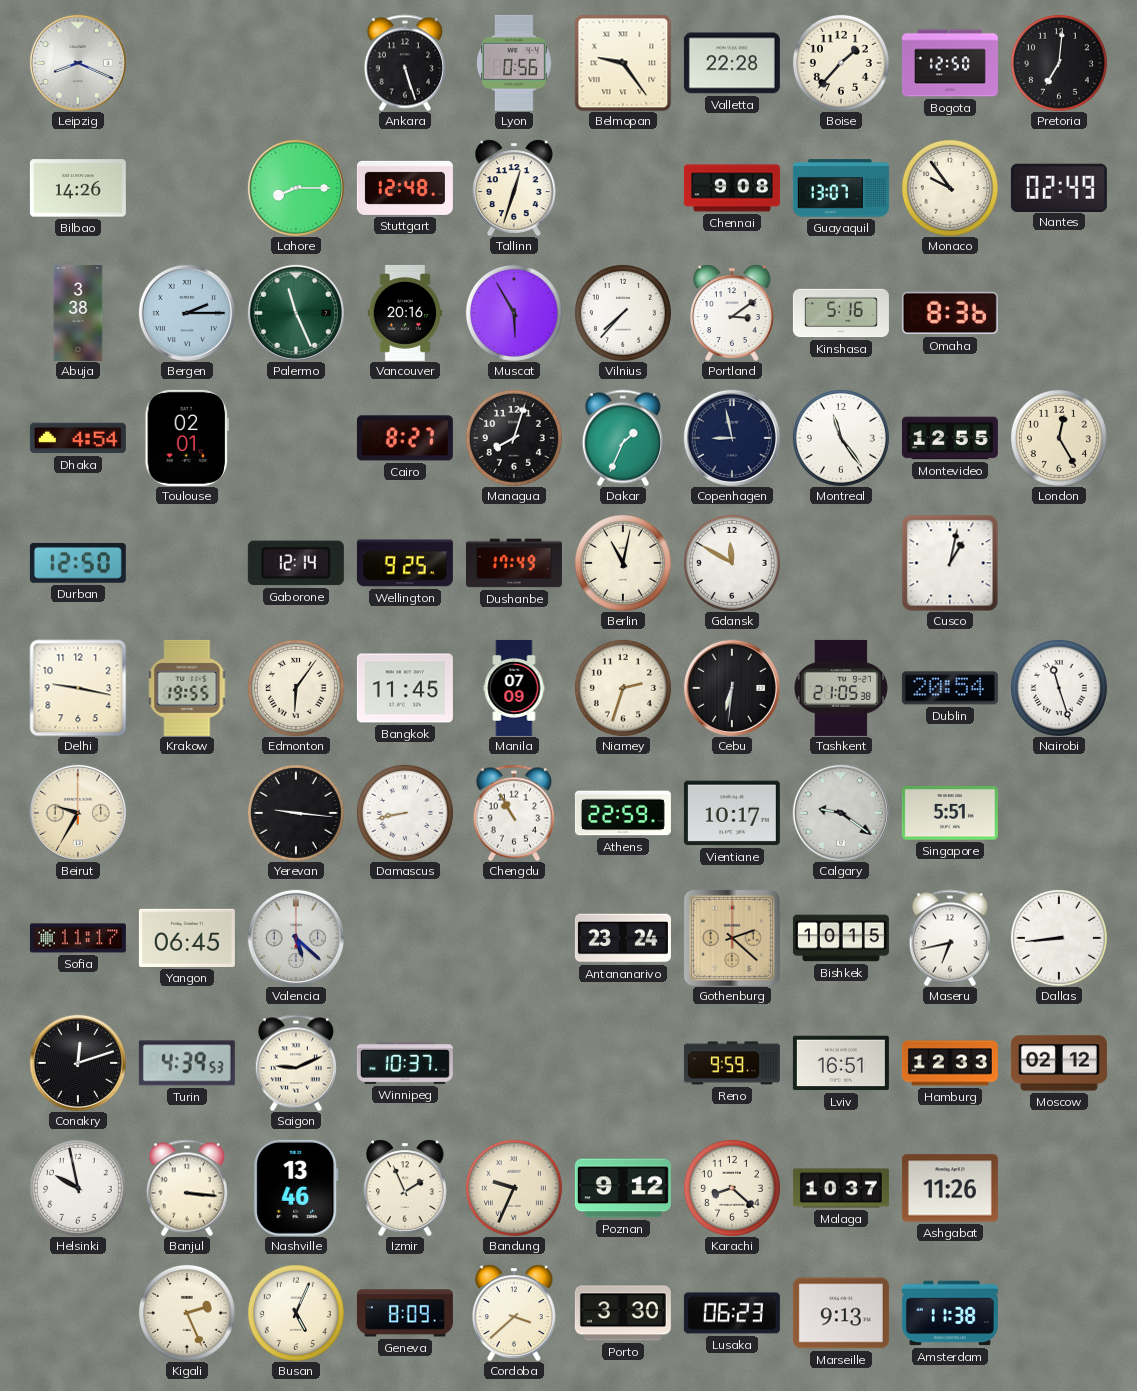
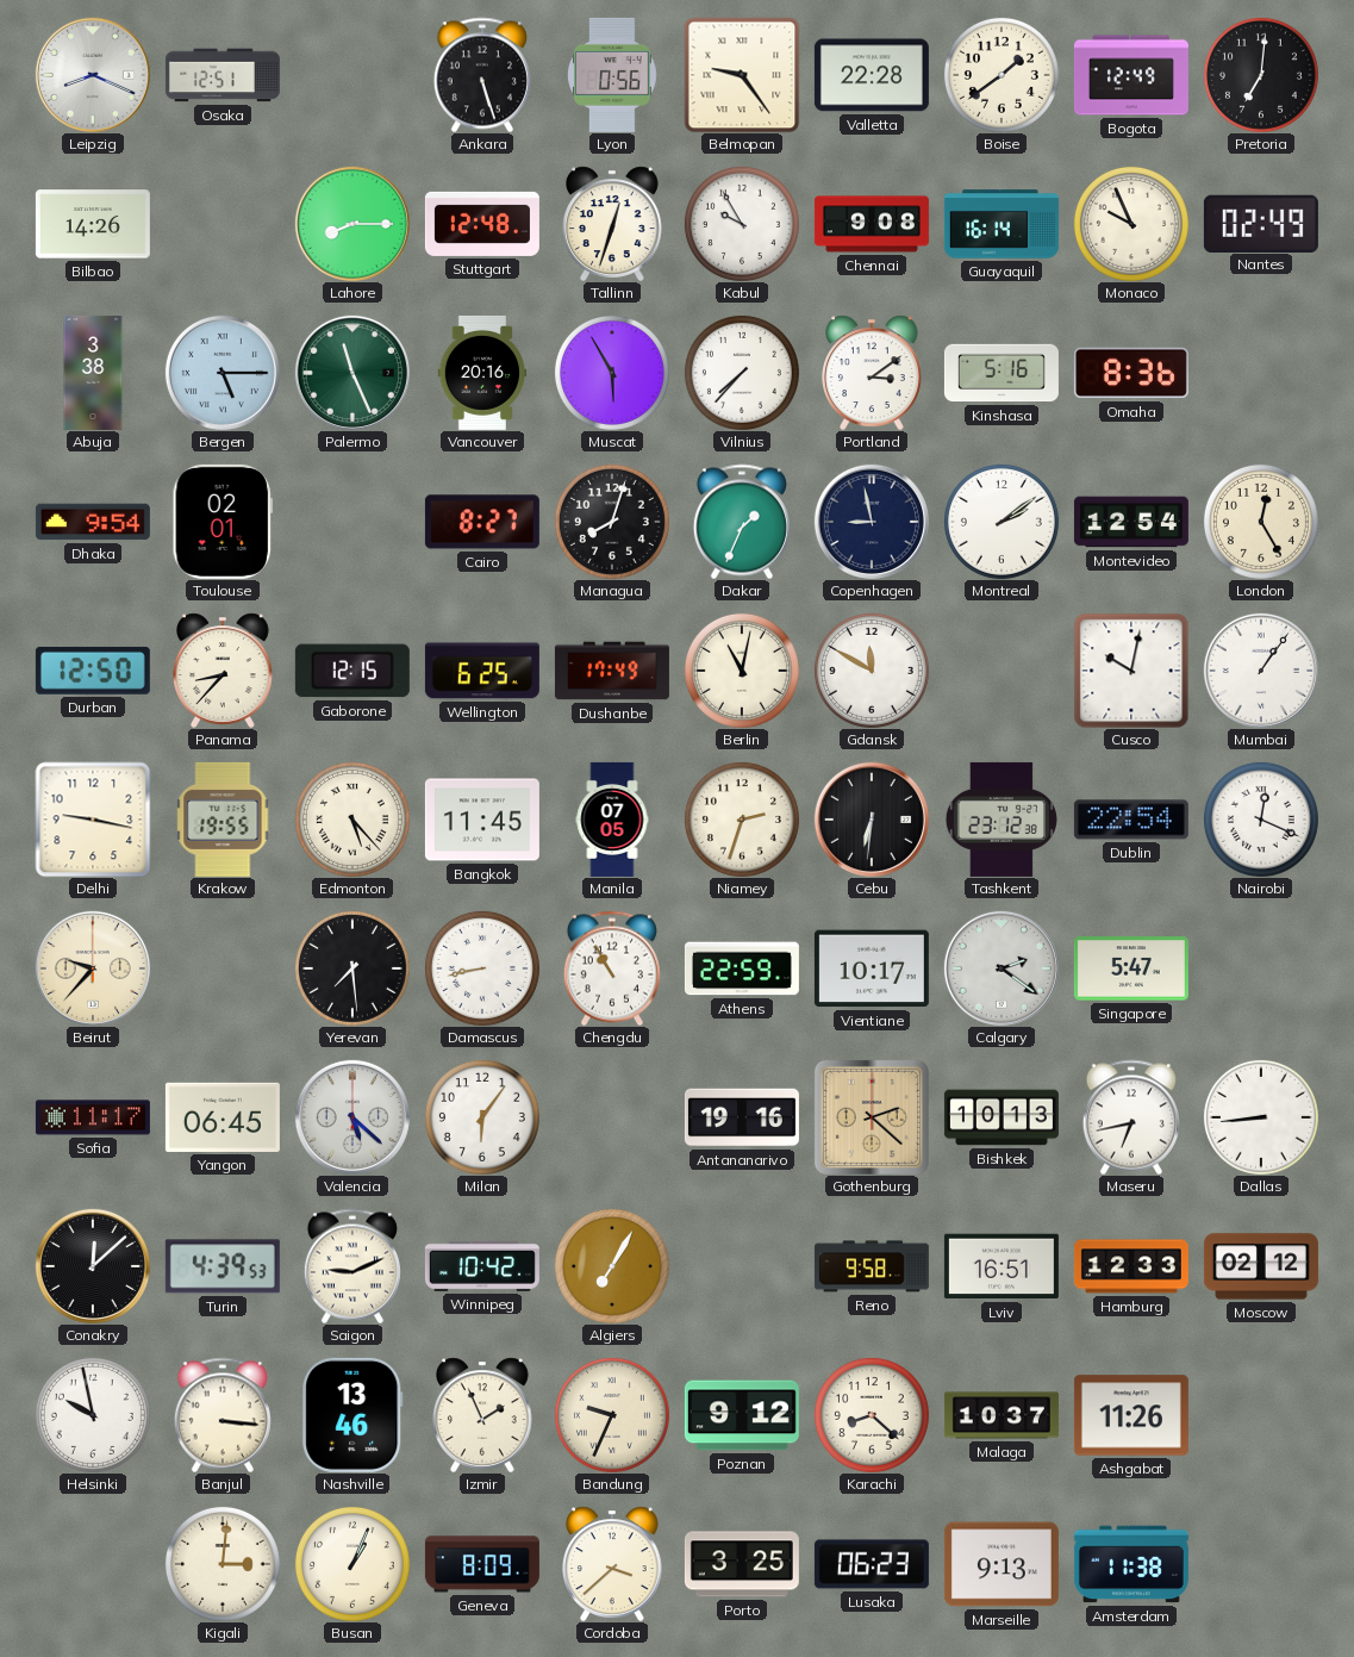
Osaka: none -> 12:51
Boise: 1:37 -> 1:39
Bogota: 12:50 -> 12:49
Kabul: none -> 9:55
Guayaquil: 13:07 -> 16:14
Monaco: 9:54 -> 9:56
Bergen: 2:15 -> 5:15
Dhaka: 4:54 -> 9:54
Montreal: 11:24 -> 2:09
Montevideo: 12:55 -> 12:54
Panama: none -> 8:37
Gaborone: 12:14 -> 12:15
Wellington: 9:25 -> 6:25
Cusco: 1:02 -> 10:02
Mumbai: none -> 1:06
Edmonton: 6:06 -> 5:23
Manila: 07:09 -> 07:05
Tashkent: 21:05 -> 23:12
Dublin: 20:54 -> 22:54
Nairobi: 11:27 -> 12:19
Beirut: 9:35 -> 9:37
Yerevan: 9:16 -> 7:29
Calgary: 9:21 -> 2:21
Singapore: 5:51 -> 5:47
Milan: none -> 6:06
Antananarivo: 23:24 -> 19:16
Bishkek: 10:15 -> 10:13
Conakry: 12:12 -> 12:08
Winnipeg: 10:37 -> 10:42
Algiers: none -> 7:05
Reno: 9:59 -> 9:58
Kigali: 2:26 -> 3:01
Busan: 5:04 -> 1:04
Porto: 3:30 -> 3:25
